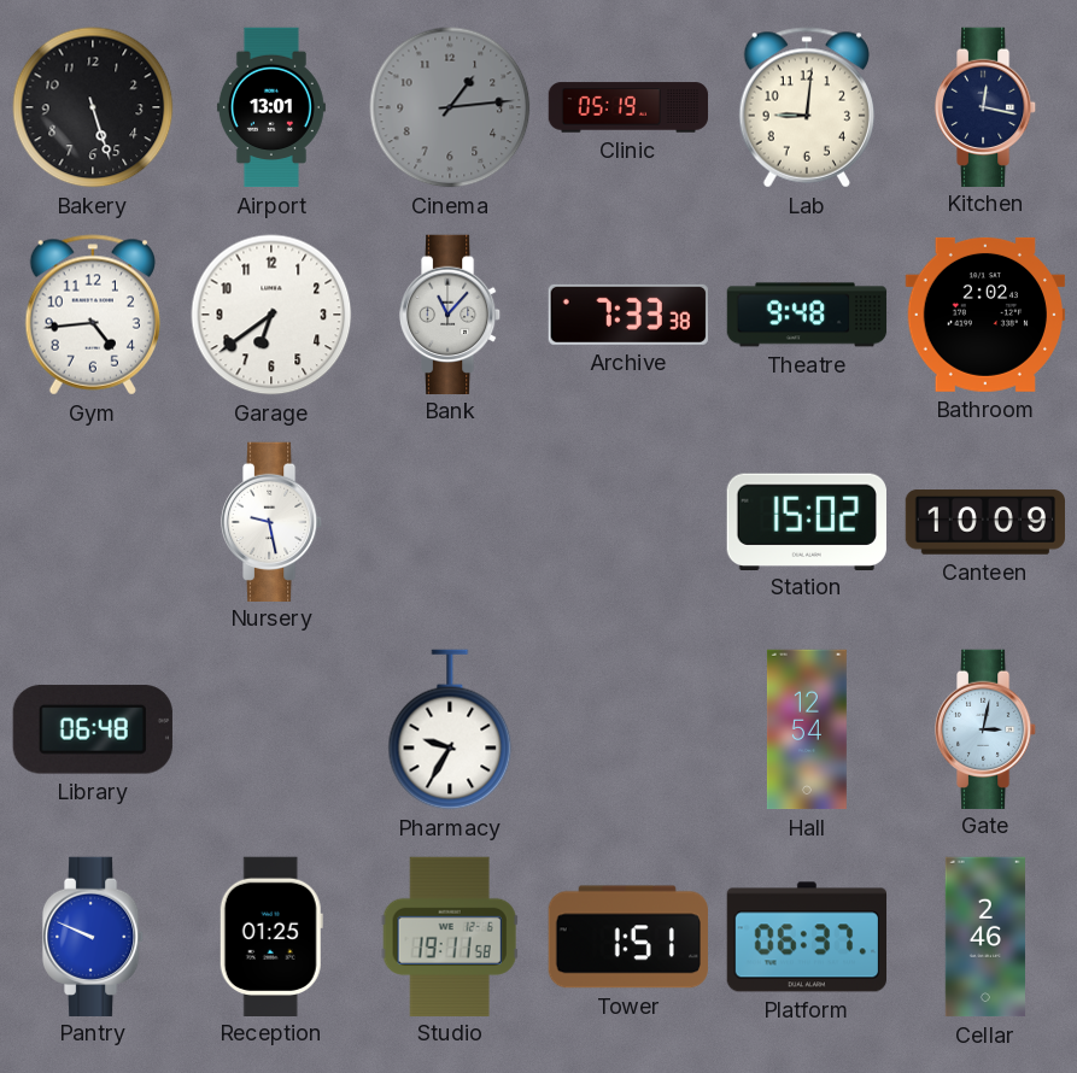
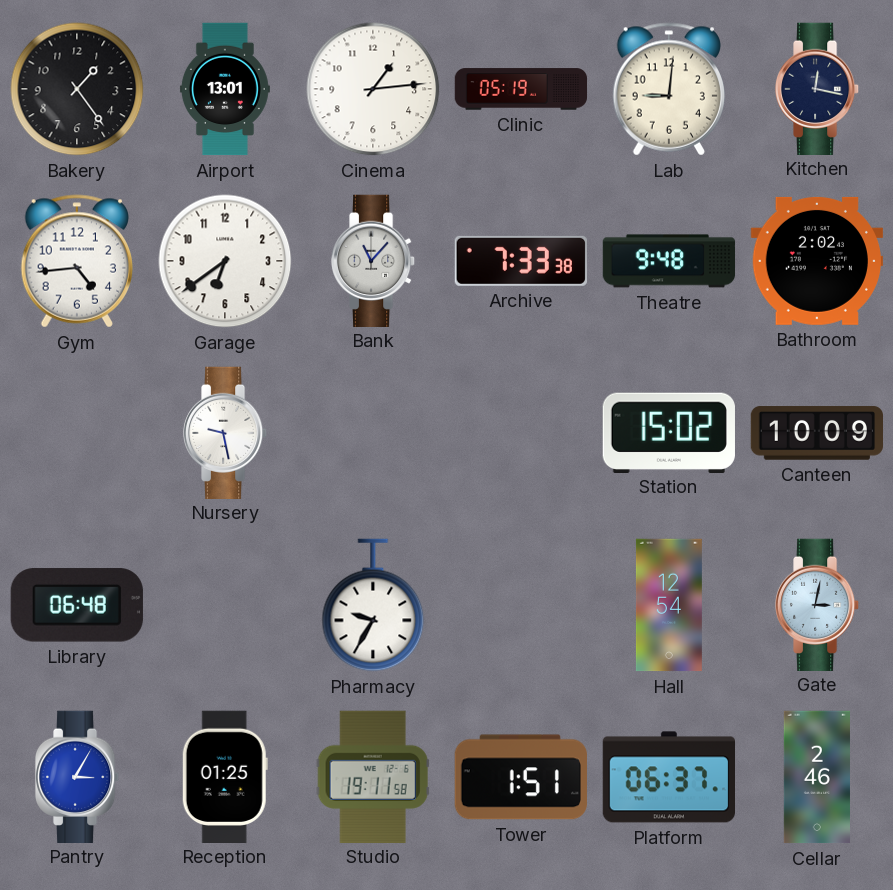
Bakery: 5:27 -> 1:24
Cinema dial: grey -> white
Pantry: 9:49 -> 3:05
